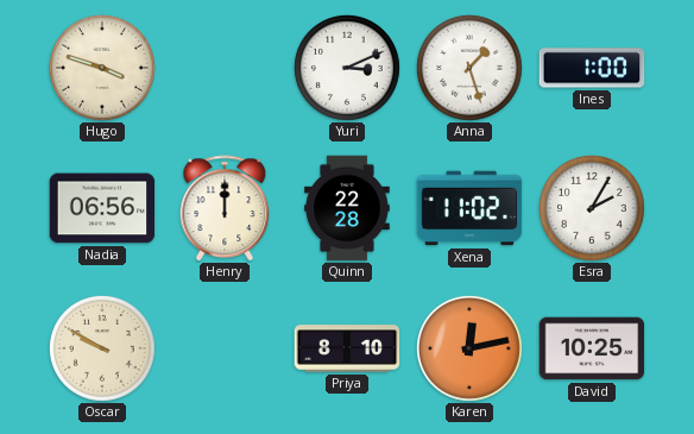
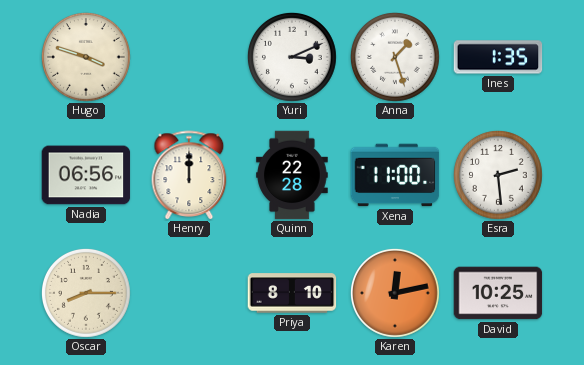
Ines: 1:00 -> 1:35
Xena: 11:02 -> 11:00
Esra: 2:05 -> 2:29
Oscar: 9:50 -> 8:15
